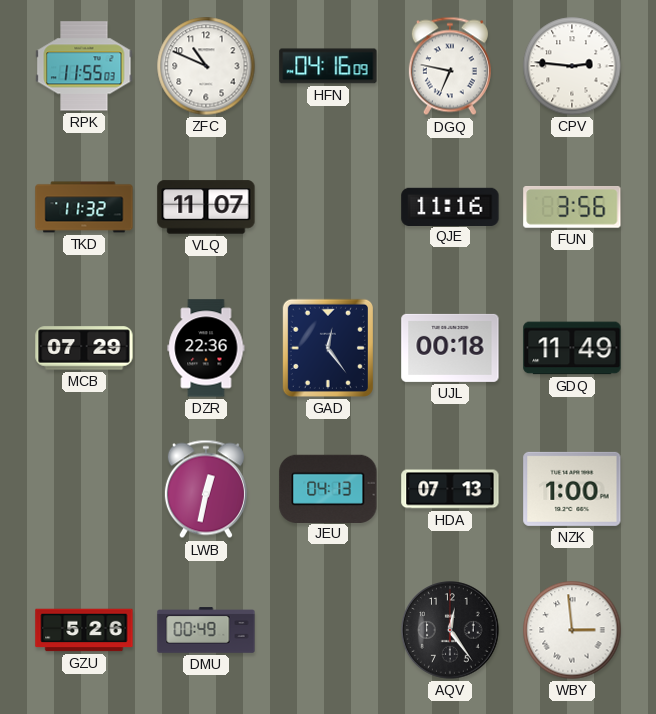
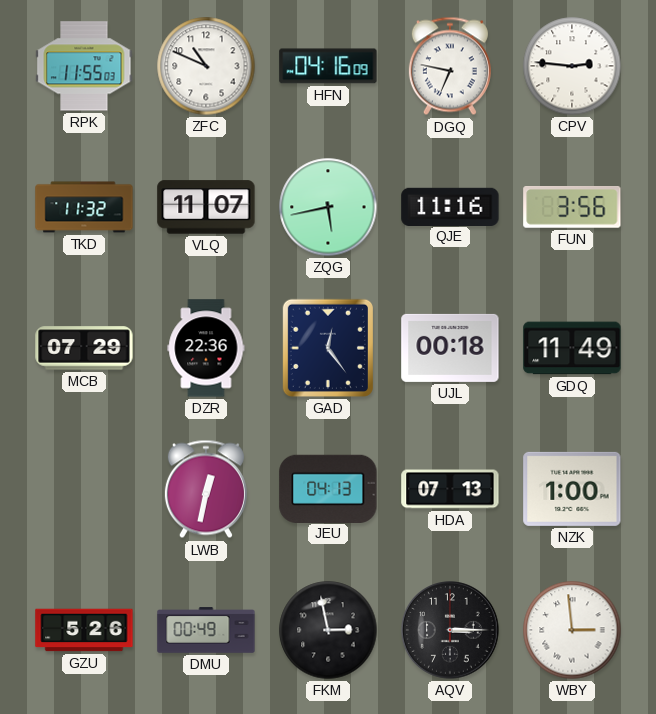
ZQG: none -> 5:43
FKM: none -> 2:58
AQV: 12:24 -> 3:15
